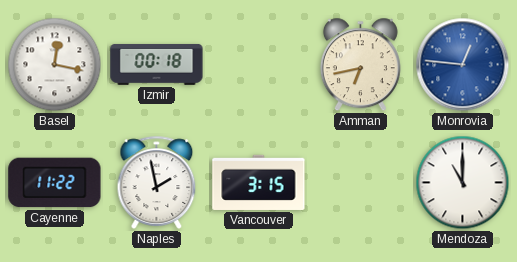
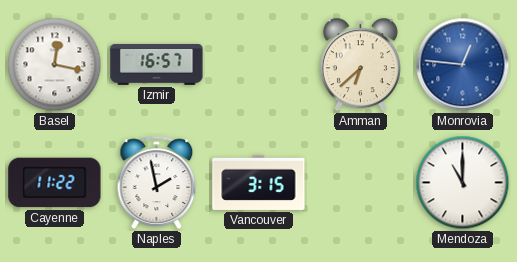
Izmir: 00:18 -> 16:57
Amman: 6:43 -> 6:38
